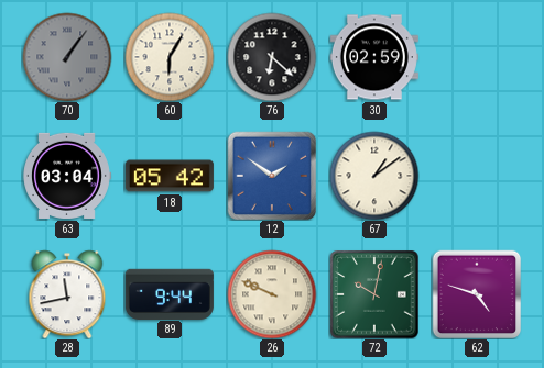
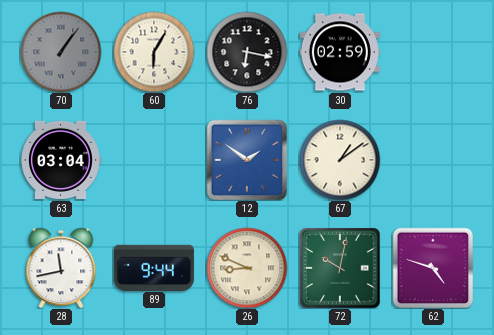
76: 6:22 -> 6:17
18: 05:42 -> none
26: 9:49 -> 8:49
